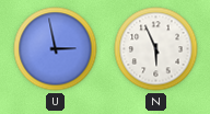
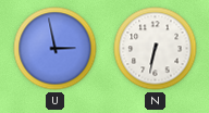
N: 5:56 -> 6:32
